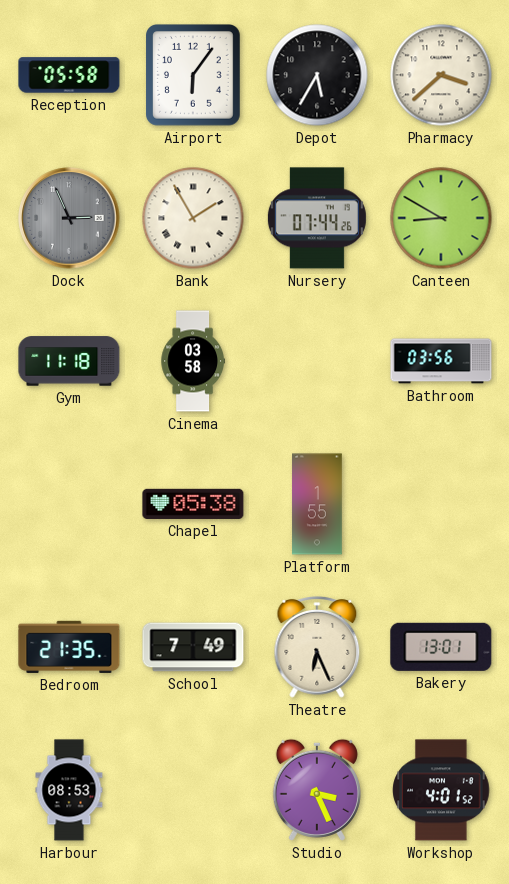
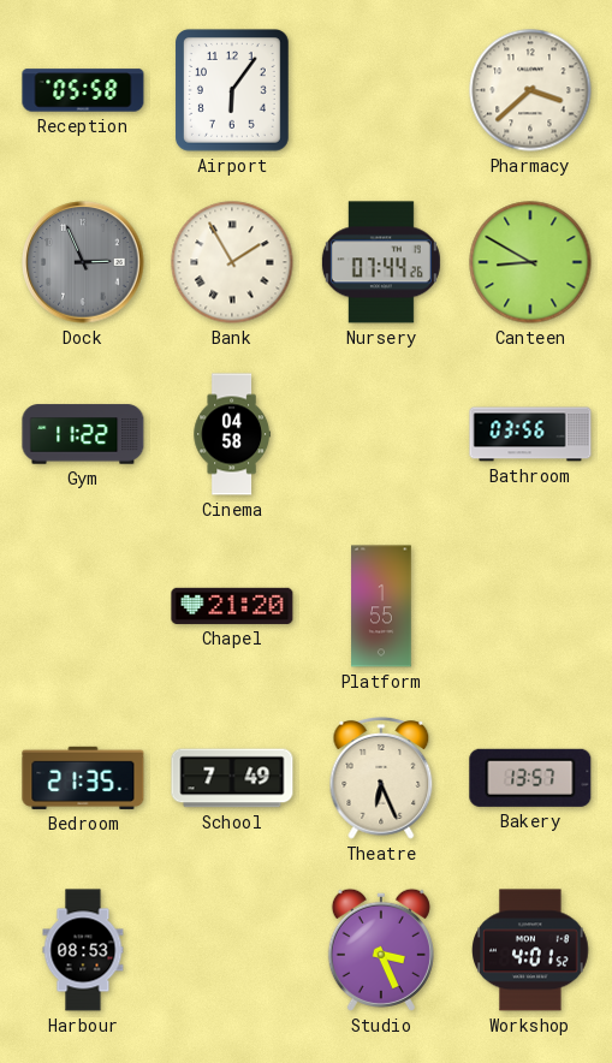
Depot: 5:35 -> none
Gym: 11:18 -> 11:22
Cinema: 03:58 -> 04:58
Chapel: 05:38 -> 21:20
Bakery: 13:01 -> 13:57
